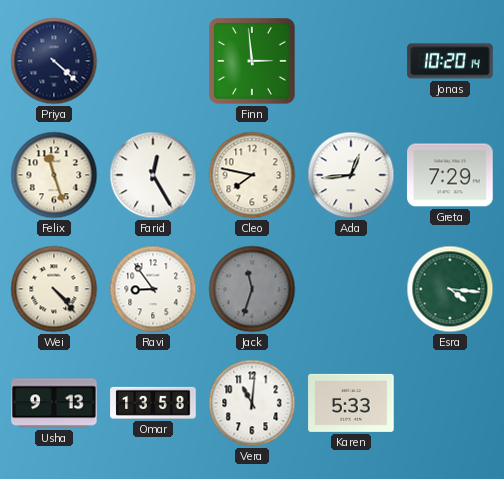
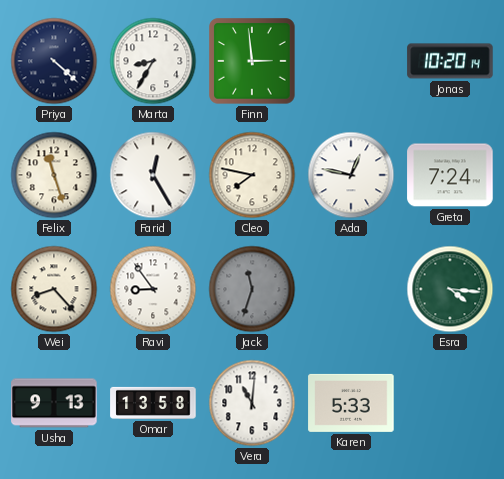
Marta: none -> 8:35
Ada: 12:44 -> 12:47
Greta: 7:29 -> 7:24
Wei: 4:23 -> 8:23
